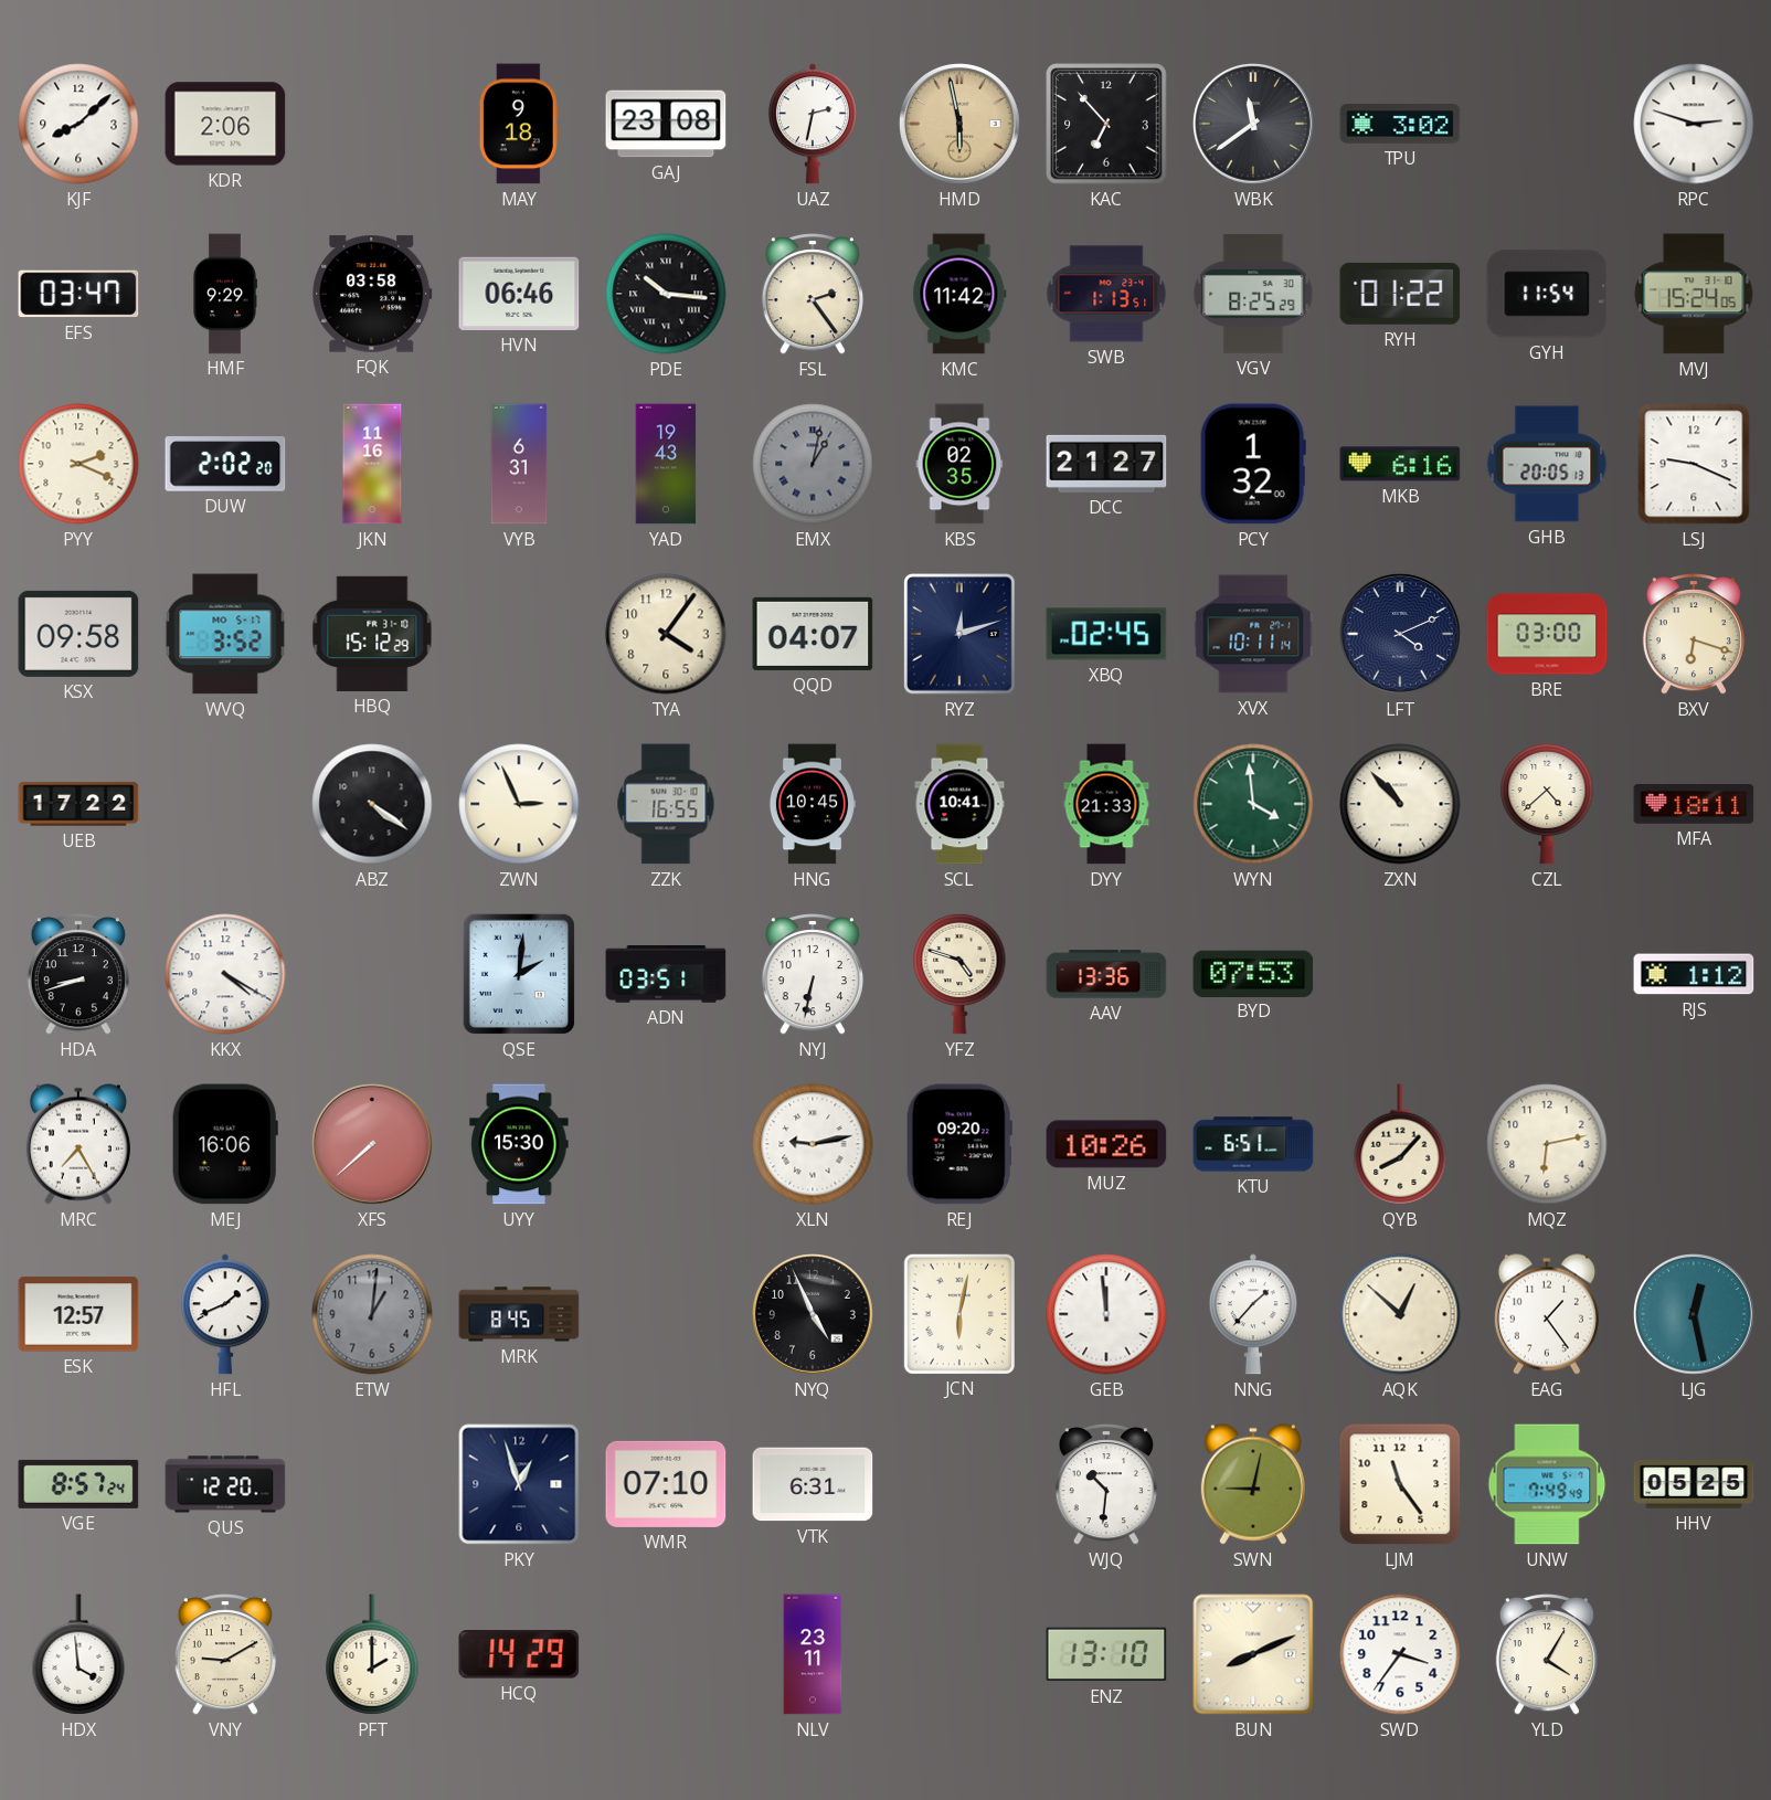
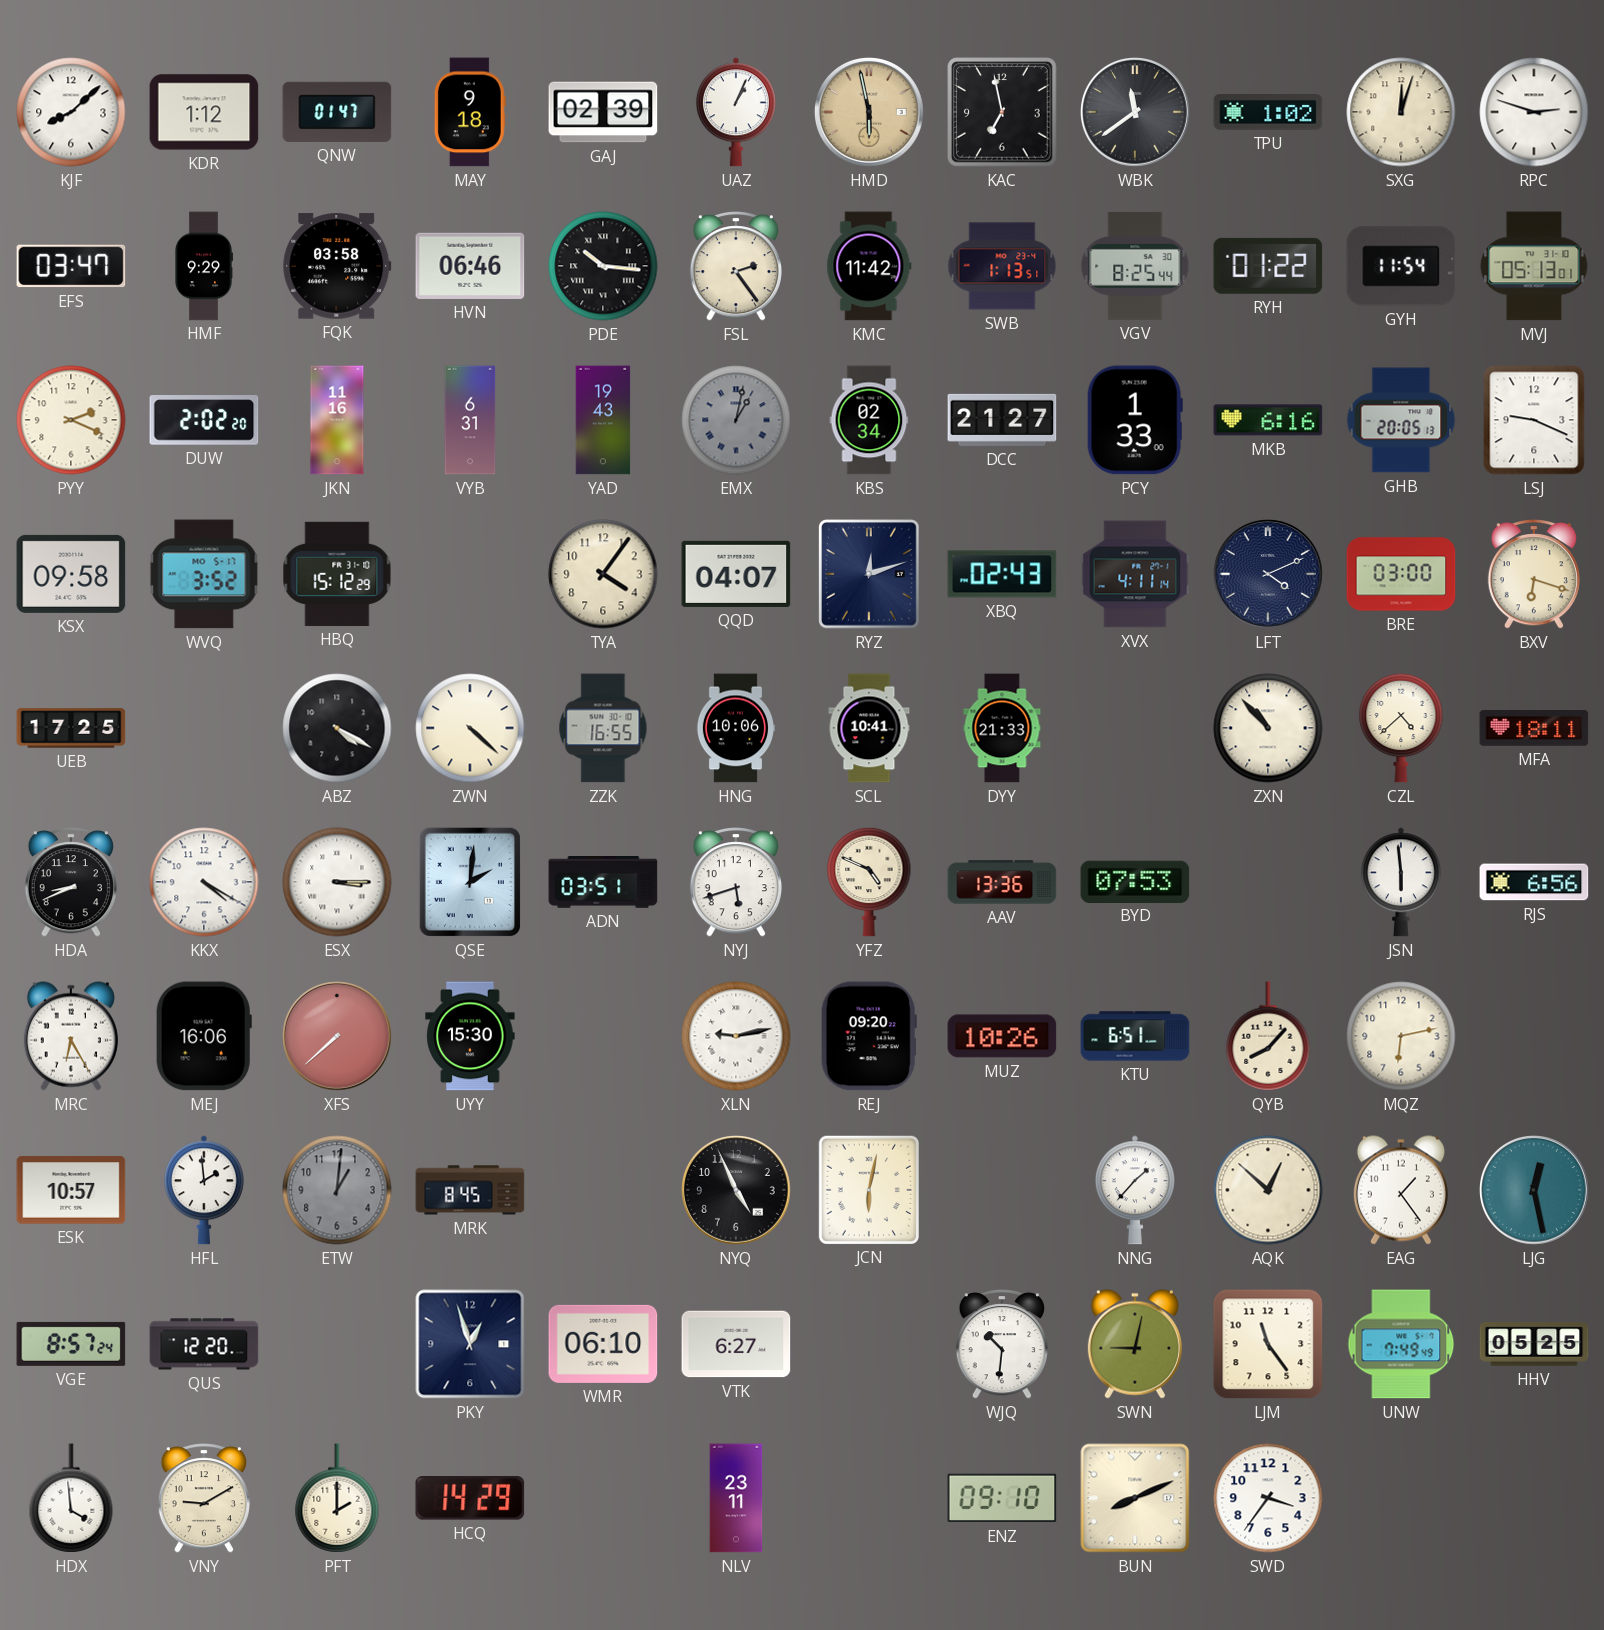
KDR: 2:06 -> 1:12
QNW: none -> 01:47
GAJ: 23:08 -> 02:39
UAZ: 2:32 -> 1:04
KAC: 6:53 -> 6:58
TPU: 3:02 -> 1:02
SXG: none -> 12:03
VGV: 8:25:29 -> 8:25:44
MVJ: 15:24 -> 05:13
KBS: 02:35 -> 02:34
PCY: 1:32 -> 1:33
XBQ: 02:45 -> 02:43
XVX: 10:11 -> 4:11
UEB: 17:22 -> 17:25
ABZ: 4:21 -> 4:20
ZWN: 2:56 -> 4:22
HNG: 10:45 -> 10:06
WYN: 3:59 -> none
HDA: 8:42 -> 8:41
ESX: none -> 3:15
NYJ: 6:32 -> 5:42
YFZ: 4:48 -> 4:49
JSN: none -> 5:59
RJS: 1:12 -> 6:56
MRC: 7:25 -> 6:25
ESK: 12:57 -> 10:57
HFL: 1:41 -> 1:59
GEB: 11:59 -> none
WMR: 07:10 -> 06:10
VTK: 6:31 -> 6:27
ENZ: 13:10 -> 09:10
YLD: 4:05 -> none
